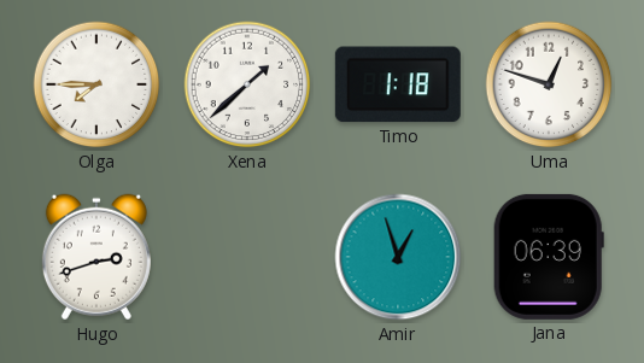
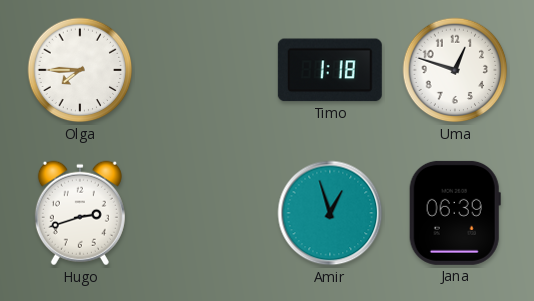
Xena: 1:38 -> none
